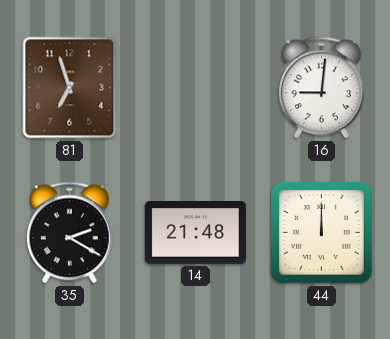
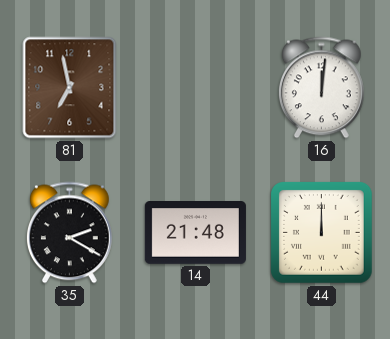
81: 6:57 -> 6:58
16: 9:01 -> 12:01
